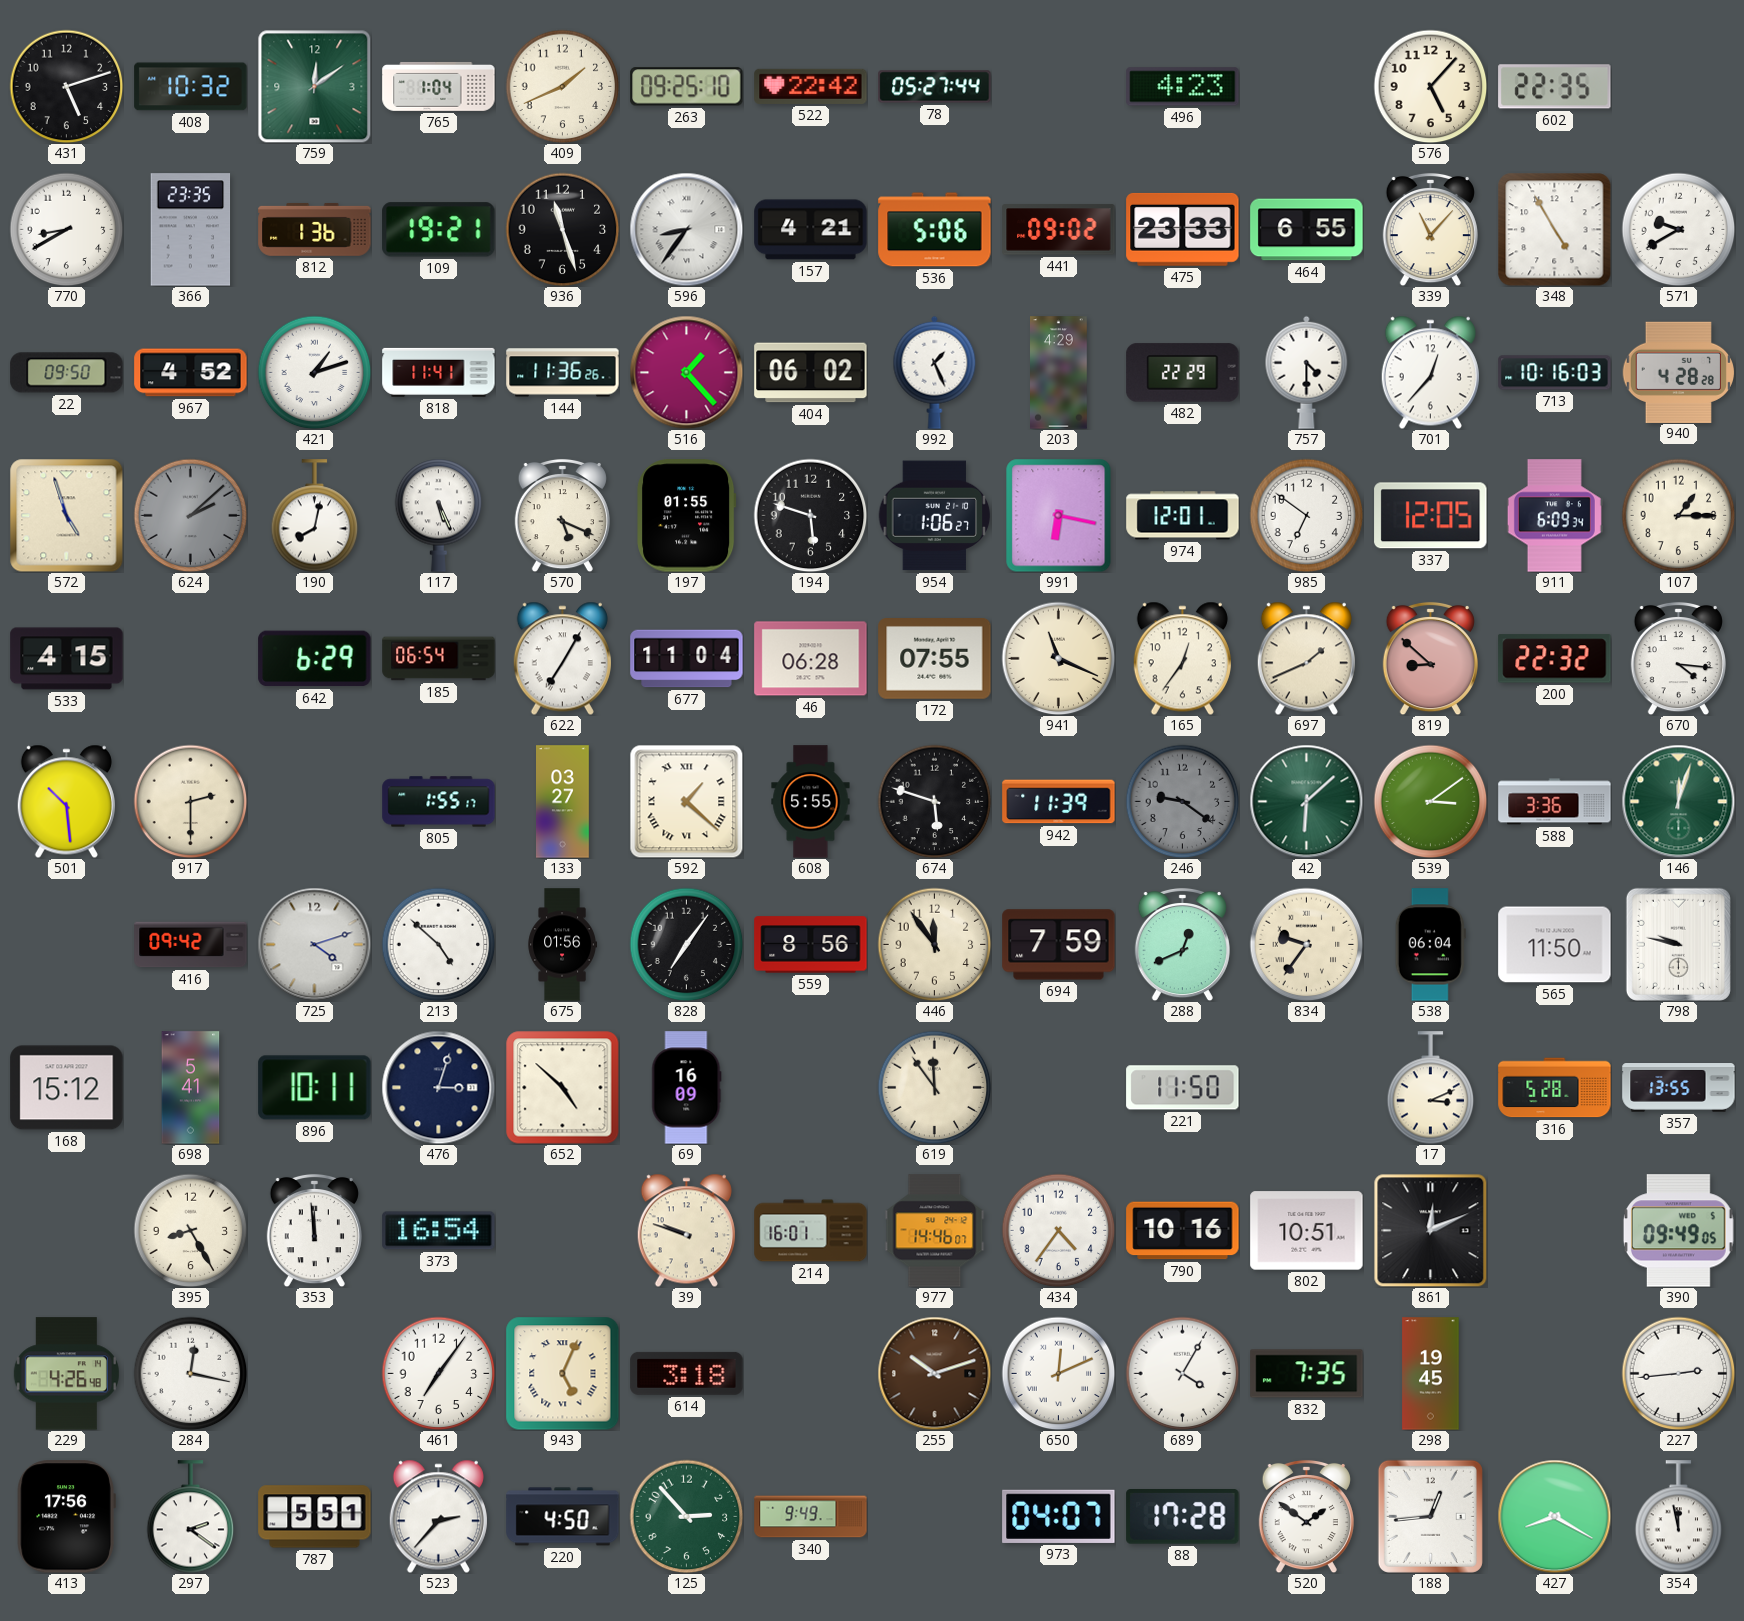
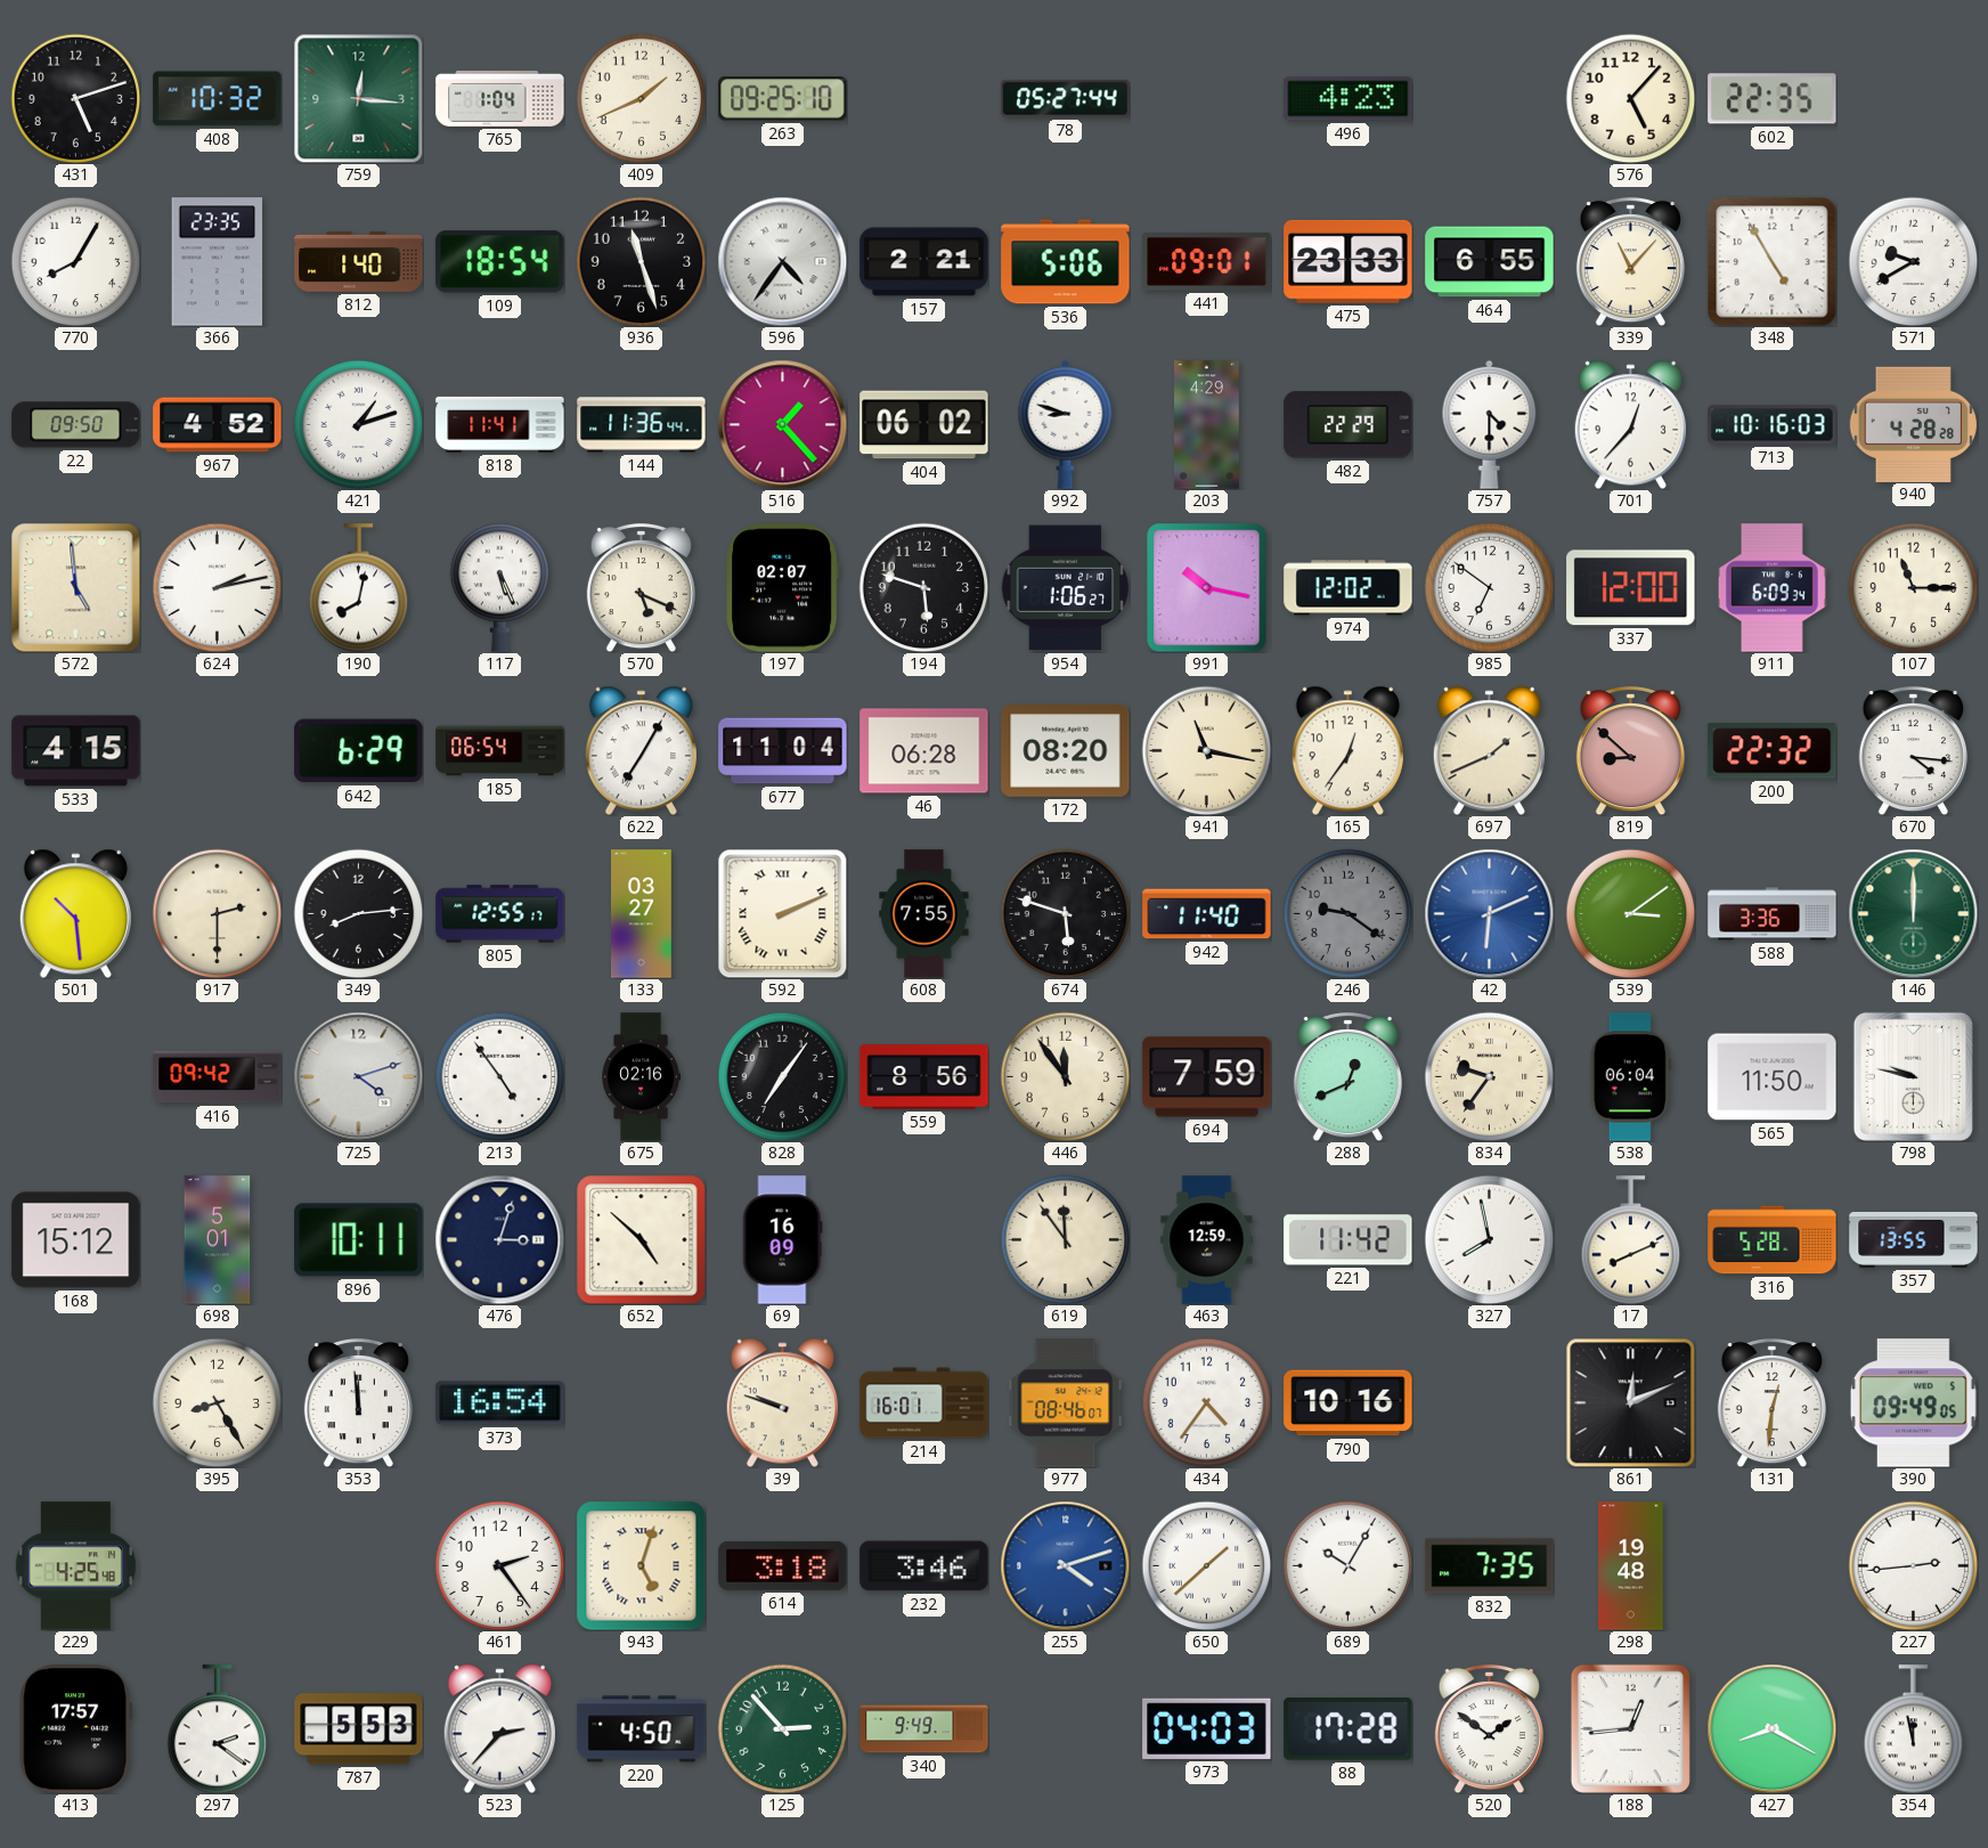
759: 12:09 -> 12:16
522: 22:42 -> none
770: 8:40 -> 8:05
812: 1:36 -> 1:40
109: 19:21 -> 18:54
596: 8:36 -> 4:36
157: 4:21 -> 2:21
441: 09:02 -> 09:01
144: 11:36:26 -> 11:36:44
992: 1:26 -> 8:48
572: 4:57 -> 4:59
624: 2:08 -> 2:13
624 dial: grey -> white
197: 01:55 -> 02:07
991: 6:17 -> 10:17
974: 12:01 -> 12:02
337: 12:05 -> 12:00
107: 1:15 -> 11:15
172: 07:55 -> 08:20
941: 11:19 -> 11:17
349: none -> 8:14
805: 1:55 -> 12:55
592: 1:22 -> 2:11
608: 5:55 -> 7:55
942: 11:39 -> 11:40
42: 6:08 -> 6:11
42 dial: green -> blue
146: 12:03 -> 12:00
213: 4:52 -> 4:54
675: 01:56 -> 02:16
698: 5:41 -> 5:01
463: none -> 12:59
221: 11:50 -> 11:42
327: none -> 7:58
17: 3:11 -> 8:11
977: 14:46 -> 08:46
802: 10:51 -> none
131: none -> 12:31
229: 4:26 -> 4:25
284: 12:17 -> none
461: 7:06 -> 2:24
943: 5:04 -> 5:03
232: none -> 3:46
255: 10:12 -> 4:12
255 dial: brown -> blue
650: 12:11 -> 1:38
689: 4:05 -> 10:05
298: 19:45 -> 19:48
413: 17:56 -> 17:57
787: 5:51 -> 5:53
973: 04:07 -> 04:03
